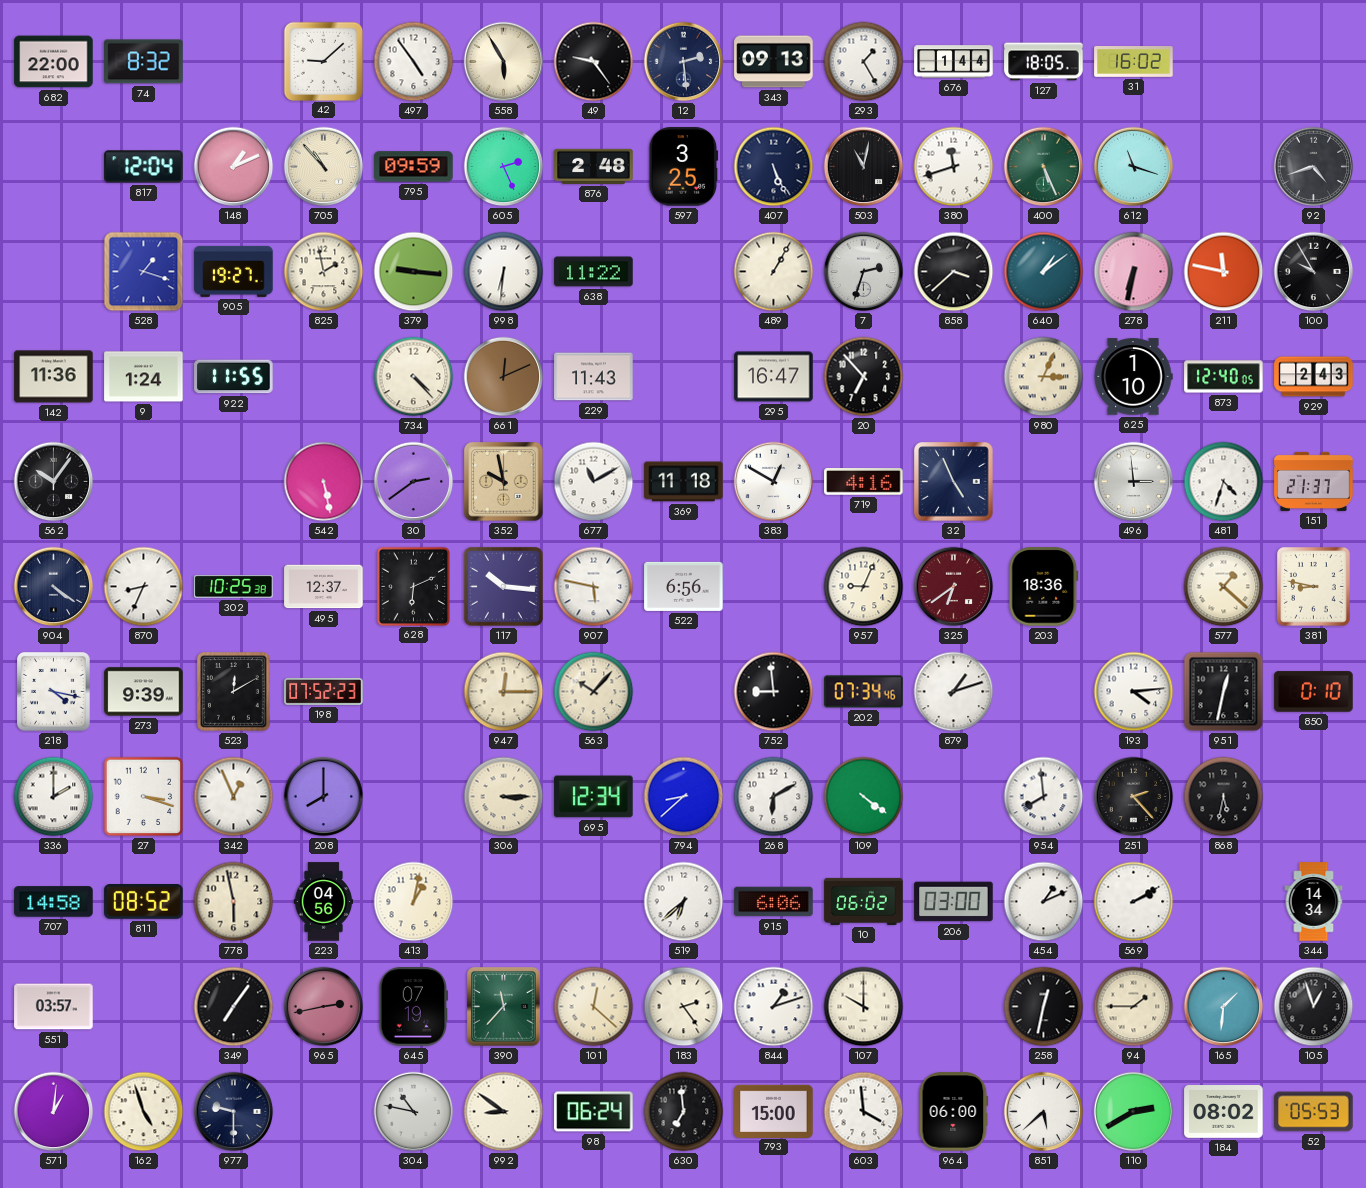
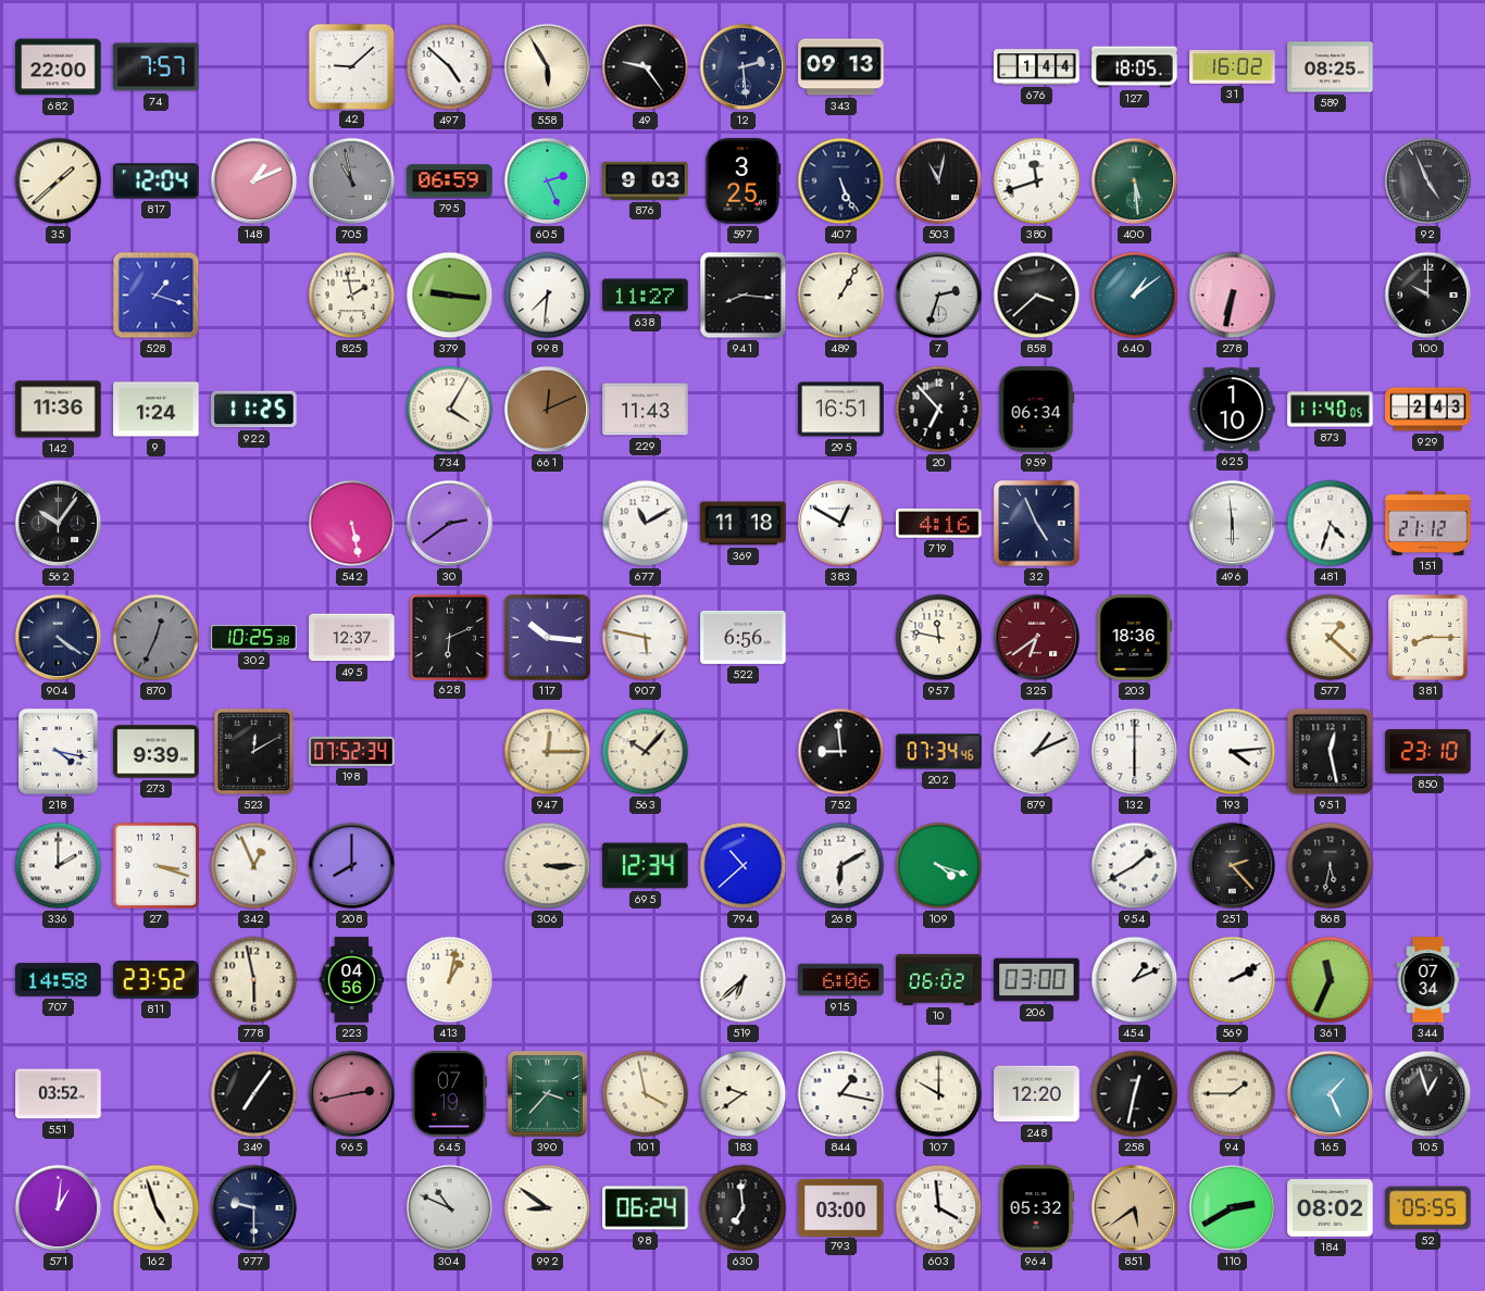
74: 8:32 -> 7:57
497: 4:54 -> 4:52
293: 1:25 -> none
589: none -> 08:25
35: none -> 1:38
705: 10:53 -> 10:58
705 dial: cream -> grey
795: 09:59 -> 06:59
876: 2:48 -> 9:03
400: 5:26 -> 5:29
612: 11:18 -> none
92: 4:42 -> 4:56
905: 19:27 -> none
998: 6:31 -> 7:31
638: 11:22 -> 11:27
941: none -> 8:16
211: 11:47 -> none
100: 9:55 -> 10:00
922: 11:55 -> 11:25
734: 4:23 -> 4:05
295: 16:47 -> 16:51
959: none -> 06:34
980: 3:04 -> none
873: 12:40 -> 11:40
352: 9:58 -> none
496: 2:59 -> 5:59
151: 21:37 -> 21:12
870: 8:34 -> 12:34
870 dial: white -> grey
957: 9:04 -> 11:47
381: 8:47 -> 8:15
198: 07:52:23 -> 07:52:34
879: 1:12 -> 1:11
132: none -> 6:00
951: 12:32 -> 12:28
850: 0:10 -> 23:10
794: 8:38 -> 10:38
109: 4:21 -> 4:18
954: 7:59 -> 1:40
811: 08:52 -> 23:52
361: none -> 11:34
344: 14:34 -> 07:34
551: 03:57 -> 03:52
390: 11:37 -> 3:37
101: 12:22 -> 3:58
183: 2:24 -> 9:39
844: 1:12 -> 1:17
248: none -> 12:20
165: 1:31 -> 1:26
304: 10:47 -> 10:49
793: 15:00 -> 03:00
964: 06:00 -> 05:32
851: 5:38 -> 5:39
851 dial: white -> champagne
52: 05:53 -> 05:55
